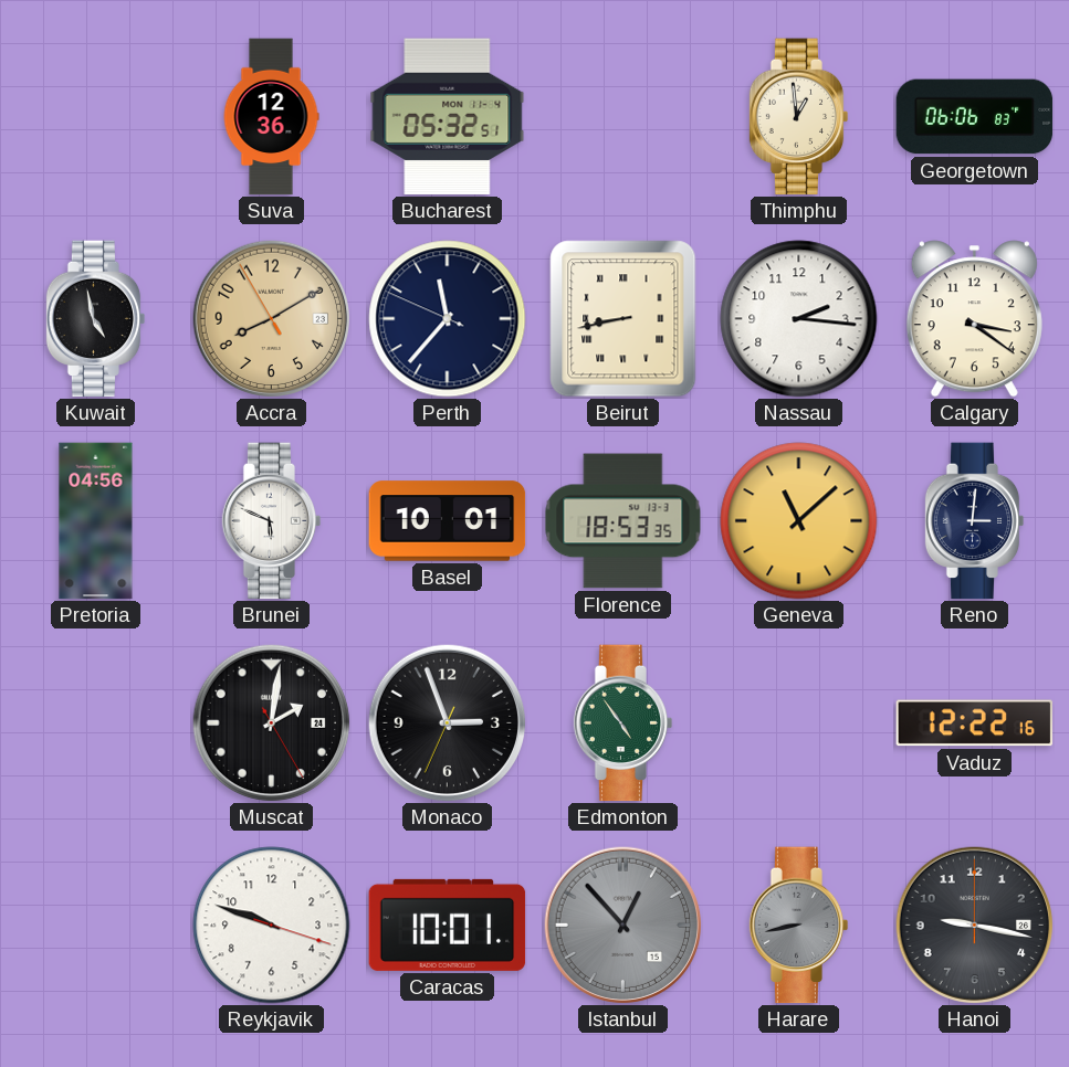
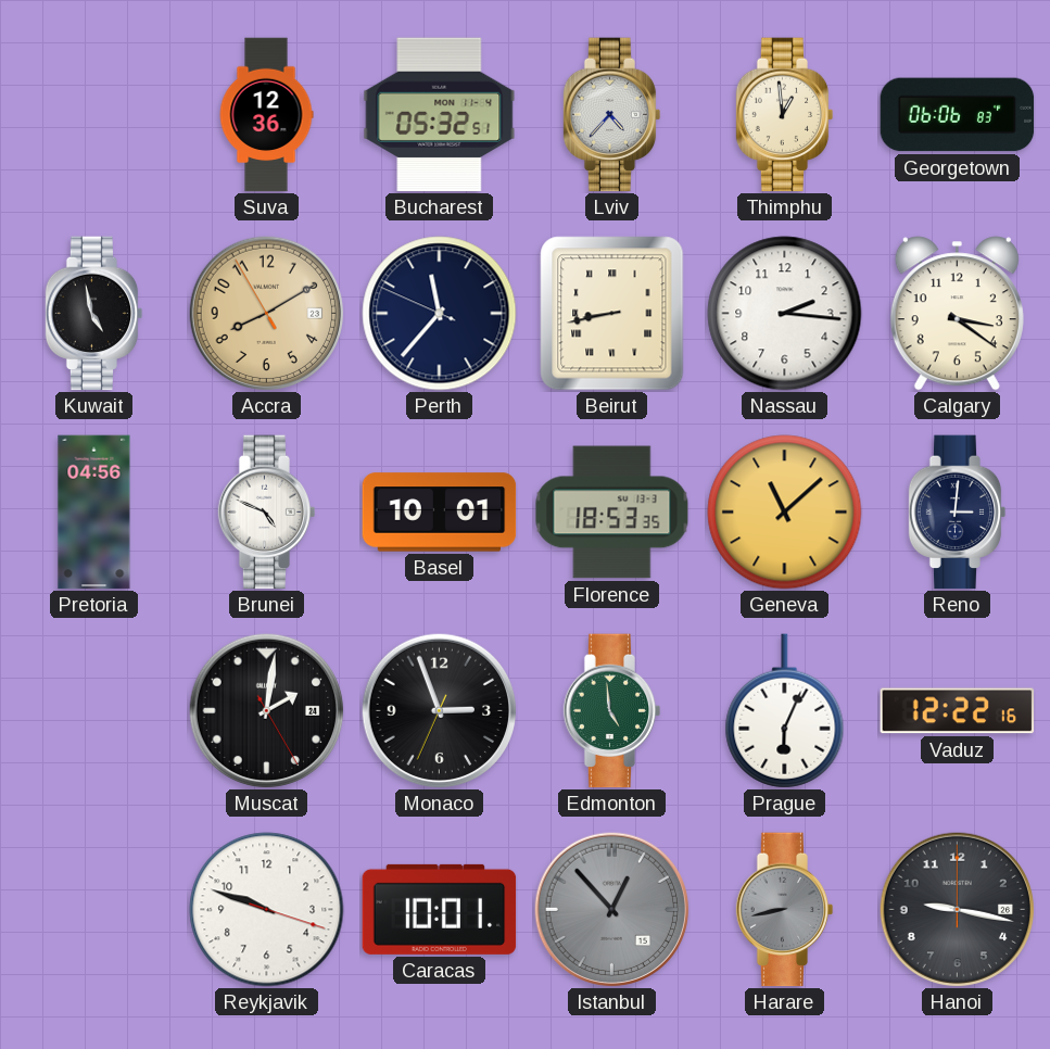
Lviv: none -> 4:37
Brunei: 5:49 -> 4:49
Edmonton: 4:54 -> 4:59
Prague: none -> 6:04
